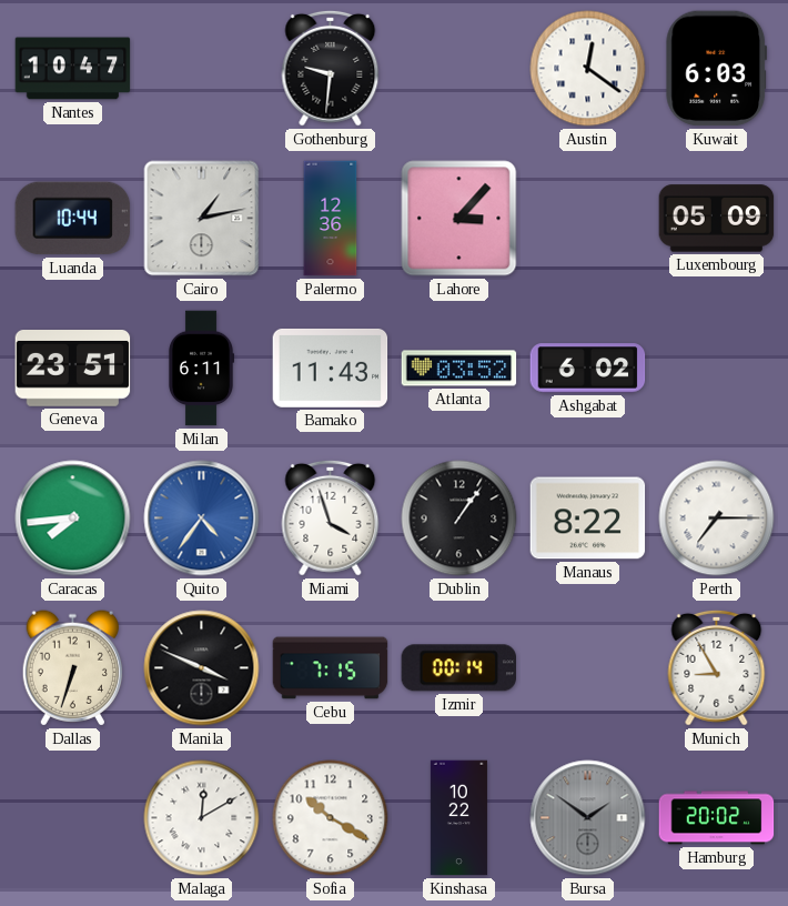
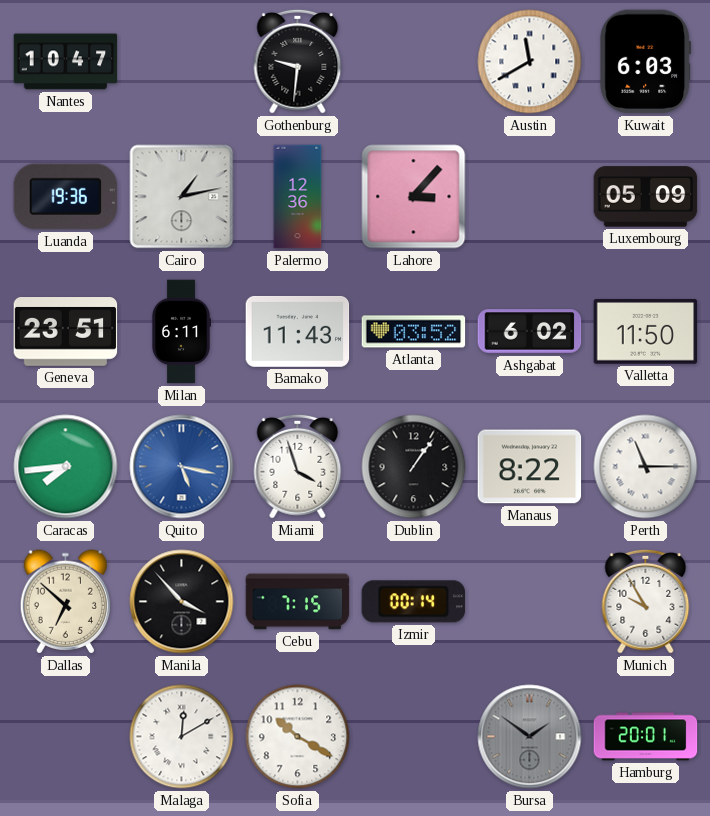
Austin: 12:21 -> 11:40
Luanda: 10:44 -> 19:36
Valletta: none -> 11:50
Quito: 4:36 -> 5:17
Perth: 7:15 -> 11:15
Dallas: 6:33 -> 6:52
Manila: 3:49 -> 3:53
Munich: 8:55 -> 9:55
Kinshasa: 10:22 -> none
Hamburg: 20:02 -> 20:01
